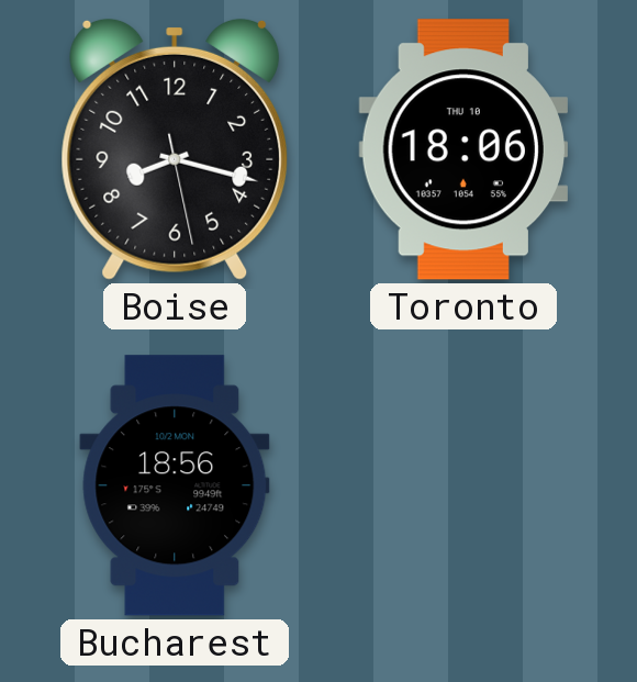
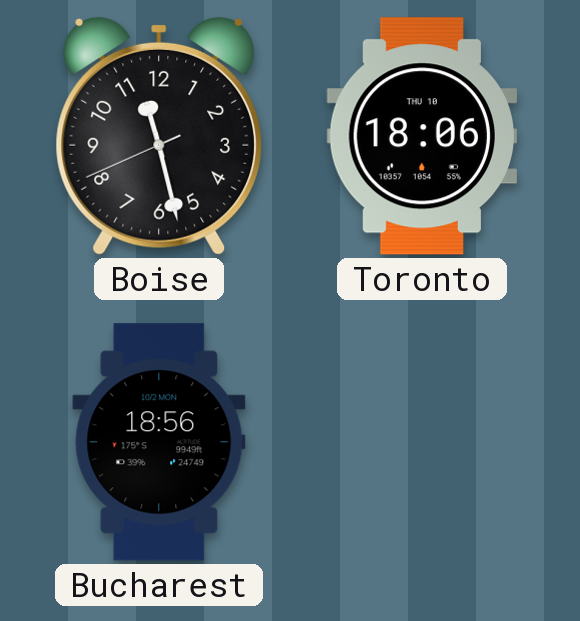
Boise: 8:17 -> 11:27
